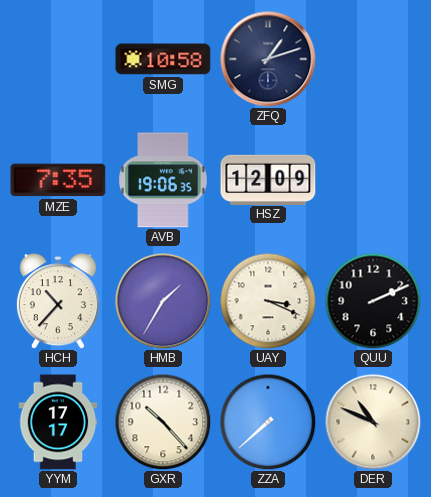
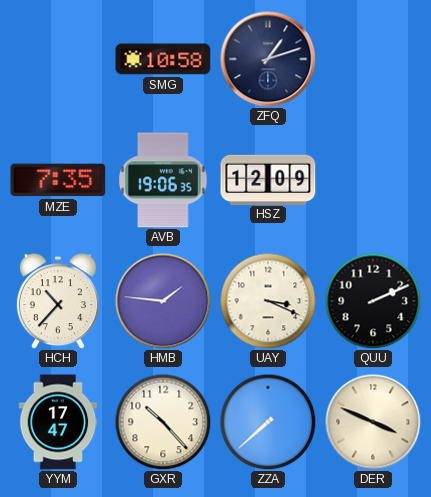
HMB: 1:35 -> 1:46
YYM: 17:17 -> 17:47
DER: 10:49 -> 3:49
